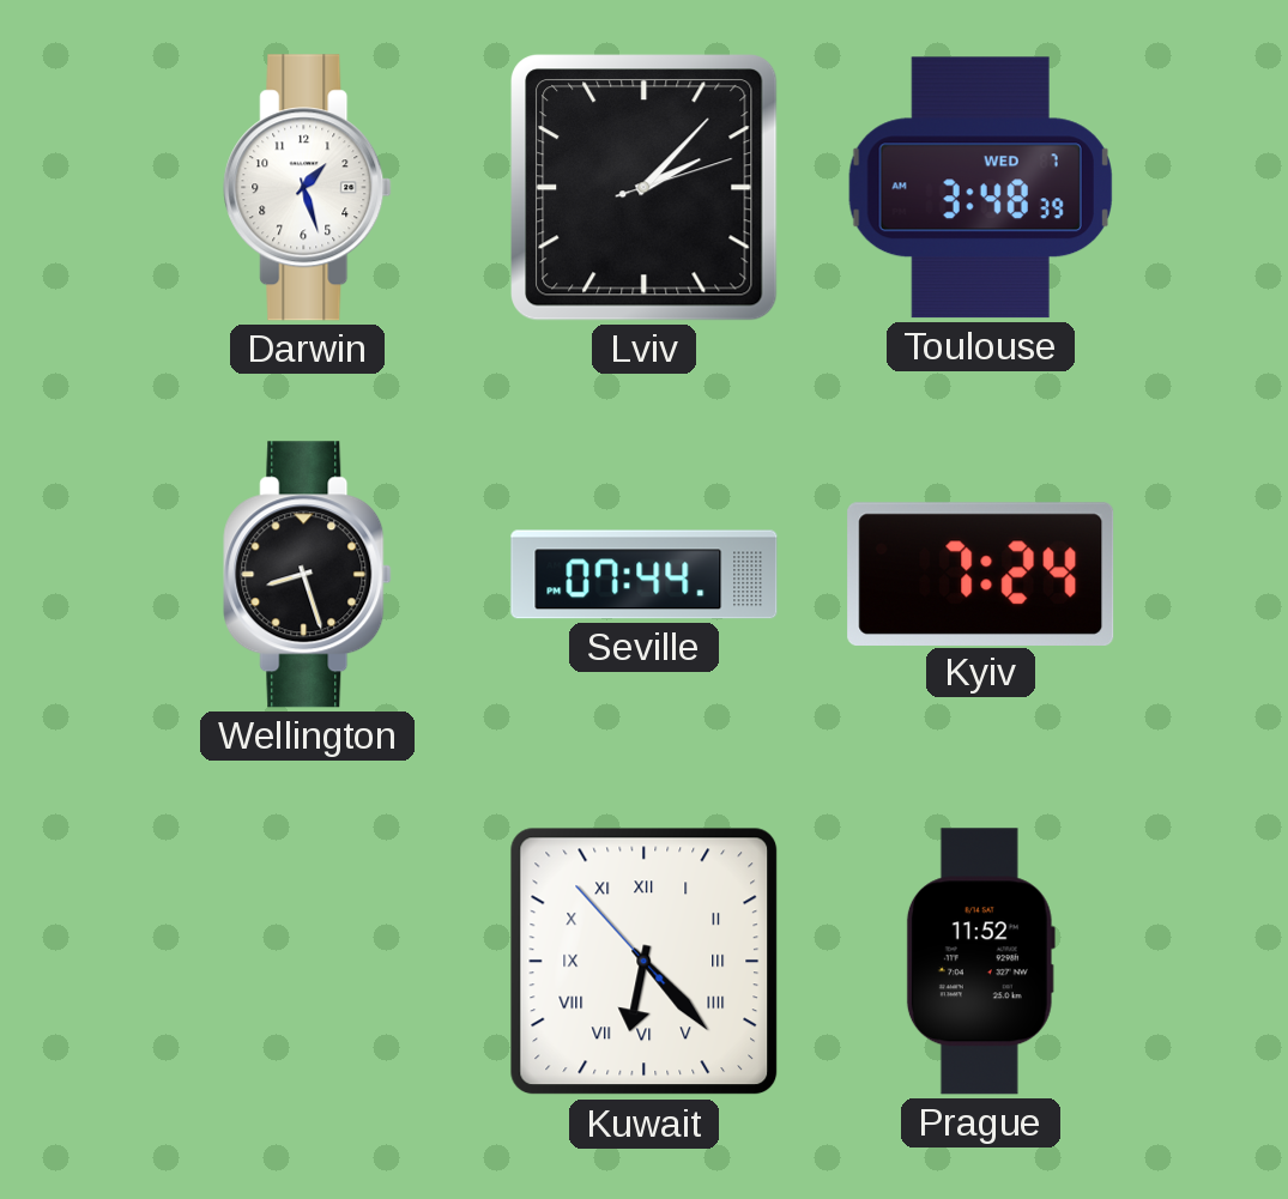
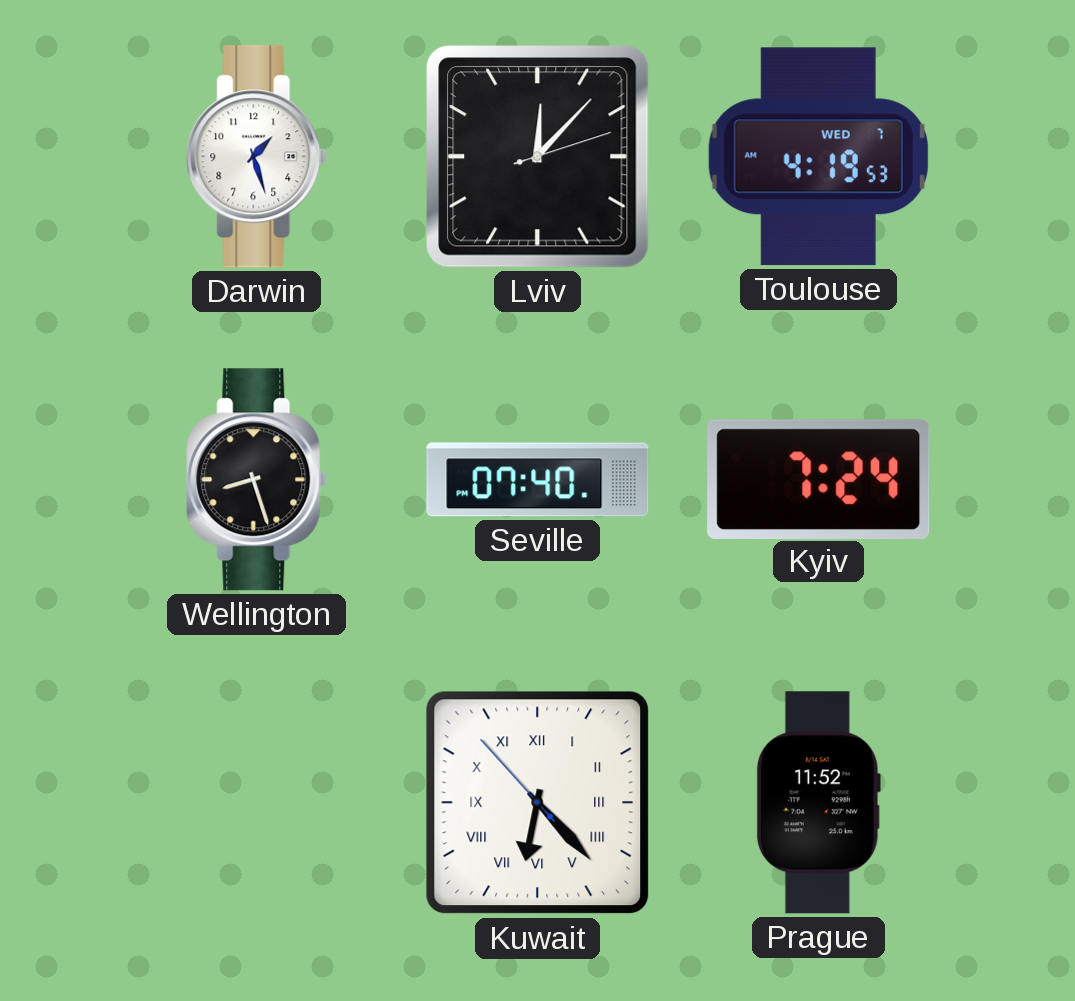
Lviv: 2:07 -> 12:07
Toulouse: 3:48 -> 4:19
Seville: 07:44 -> 07:40
